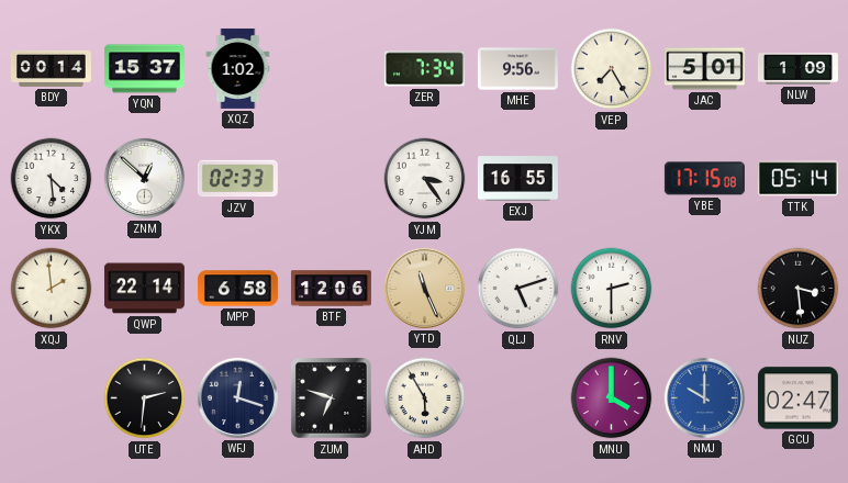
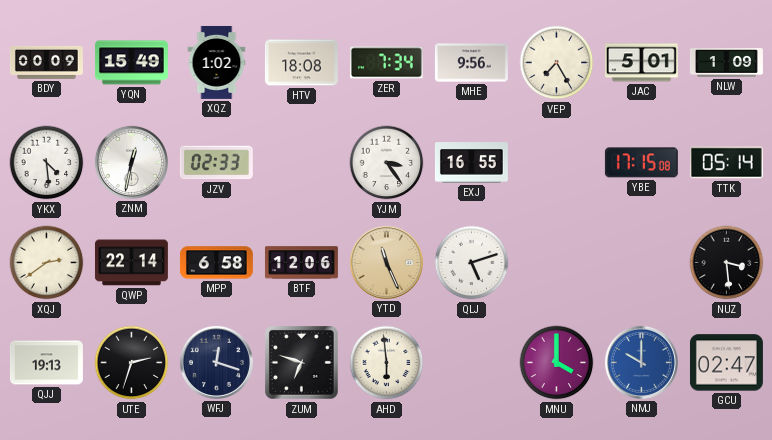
BDY: 00:14 -> 00:09
YQN: 15:37 -> 15:49
HTV: none -> 18:08
ZNM: 12:52 -> 12:32
XQJ: 1:59 -> 2:39
RNV: 2:30 -> none
QJJ: none -> 19:13
UTE: 2:31 -> 2:33
AHD: 5:55 -> 5:59
